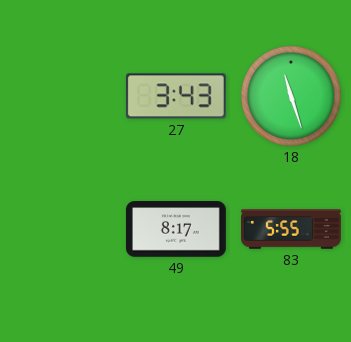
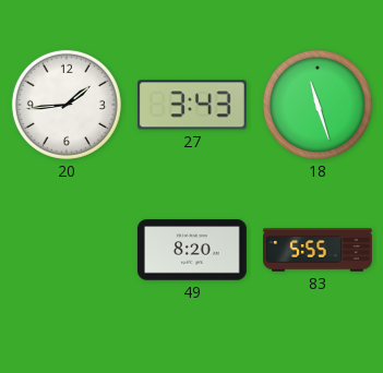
20: none -> 1:44
49: 8:17 -> 8:20
